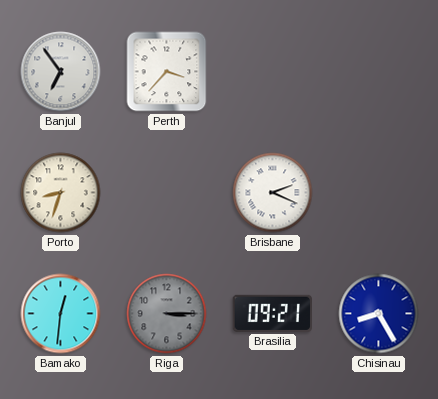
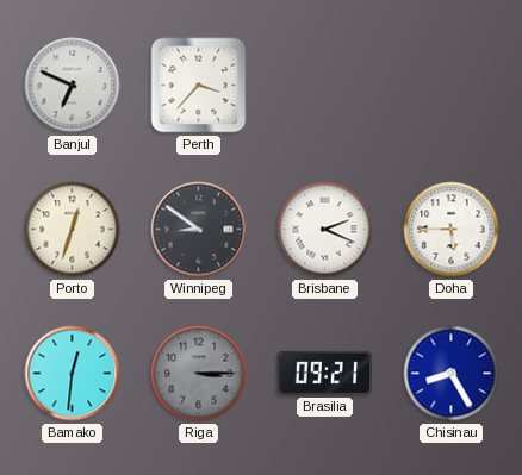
Banjul: 6:54 -> 6:49
Porto: 8:33 -> 12:33
Winnipeg: none -> 8:51
Doha: none -> 5:45
